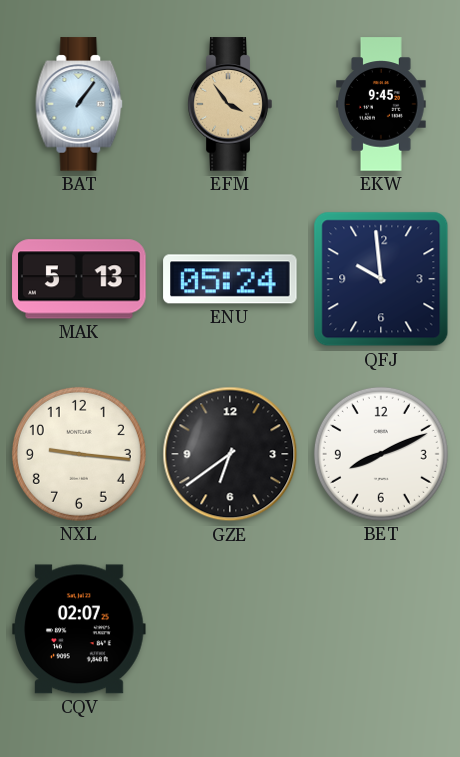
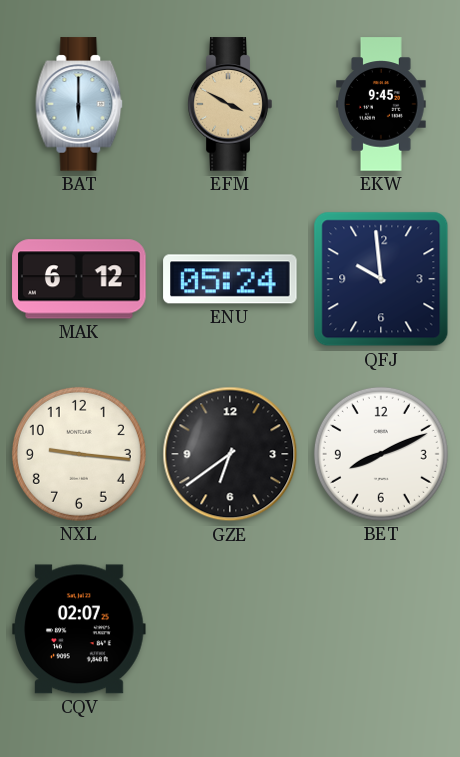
BAT: 1:06 -> 6:00
EFM: 3:54 -> 3:50
MAK: 5:13 -> 6:12
